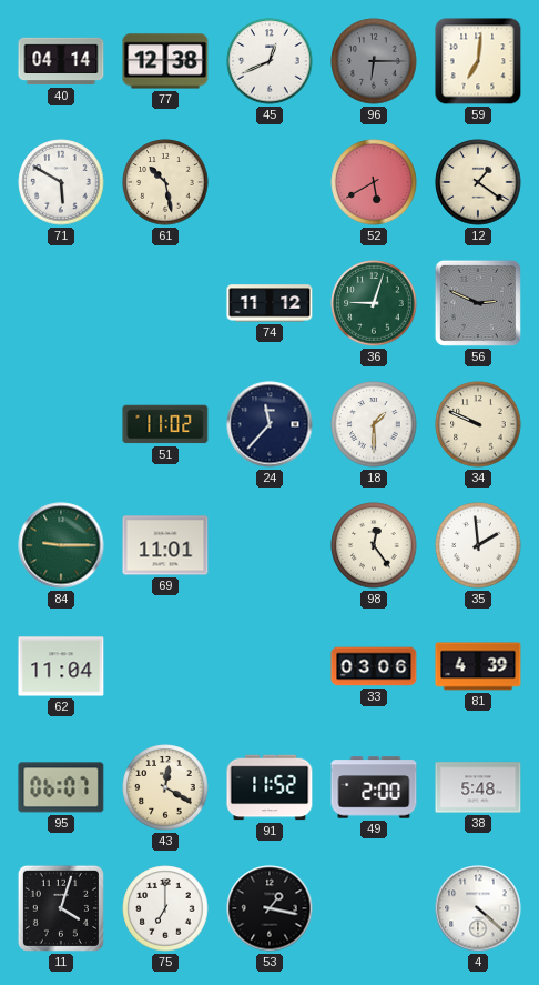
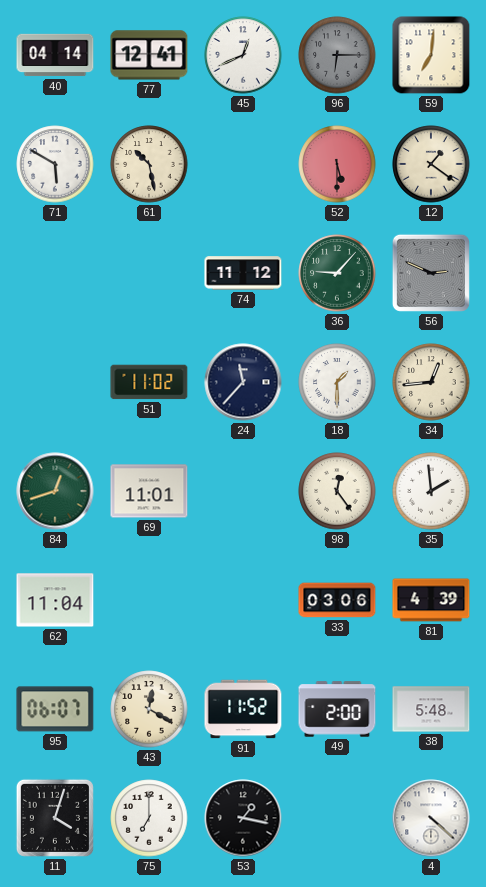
77: 12:38 -> 12:41
52: 5:40 -> 5:30
36: 9:03 -> 9:07
34: 9:49 -> 12:44
84: 9:15 -> 12:42
